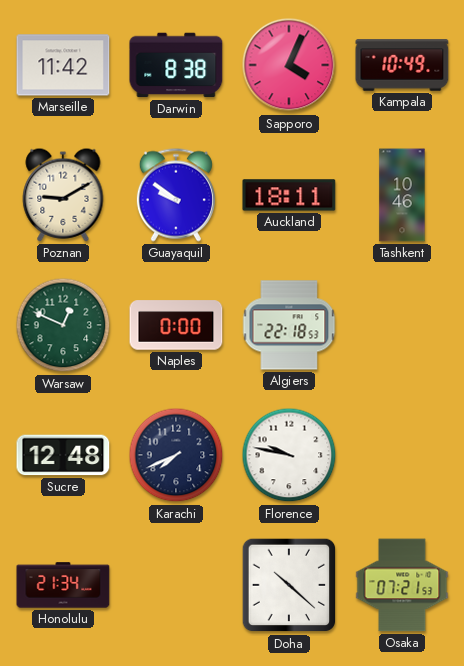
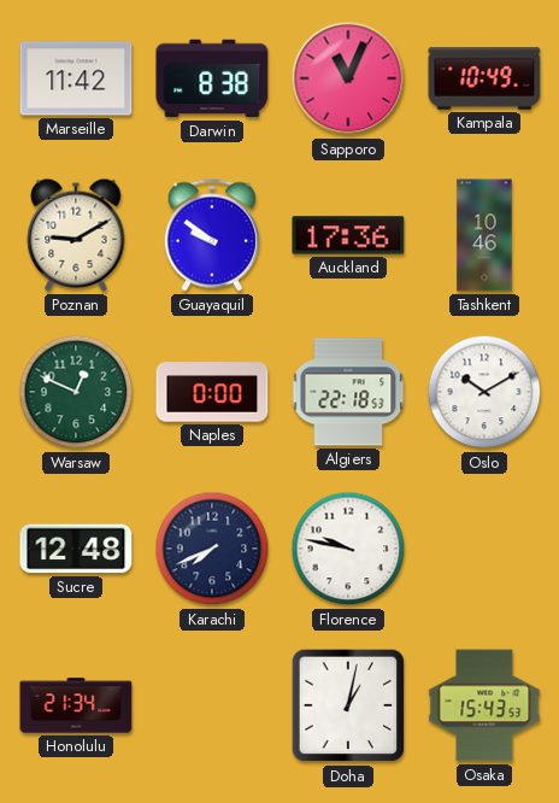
Sapporo: 4:04 -> 11:04
Auckland: 18:11 -> 17:36
Oslo: none -> 10:10
Doha: 10:22 -> 1:02
Osaka: 07:21 -> 15:43
